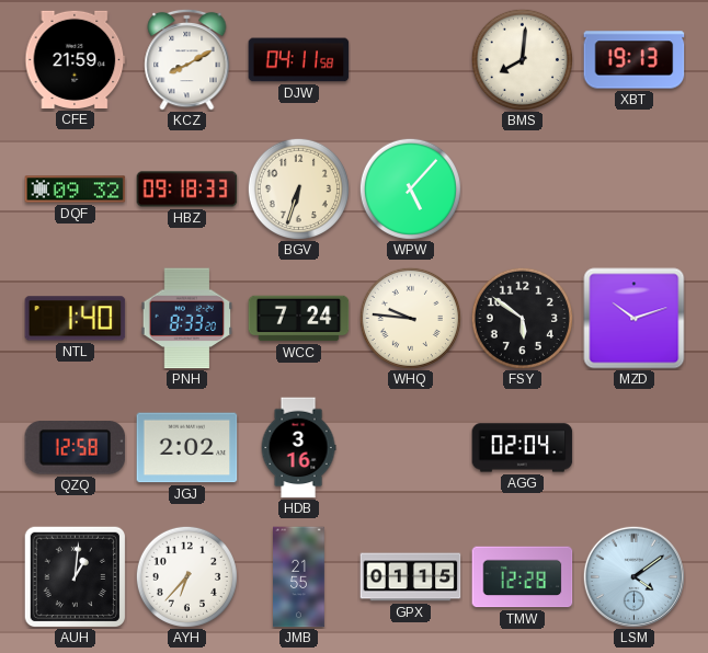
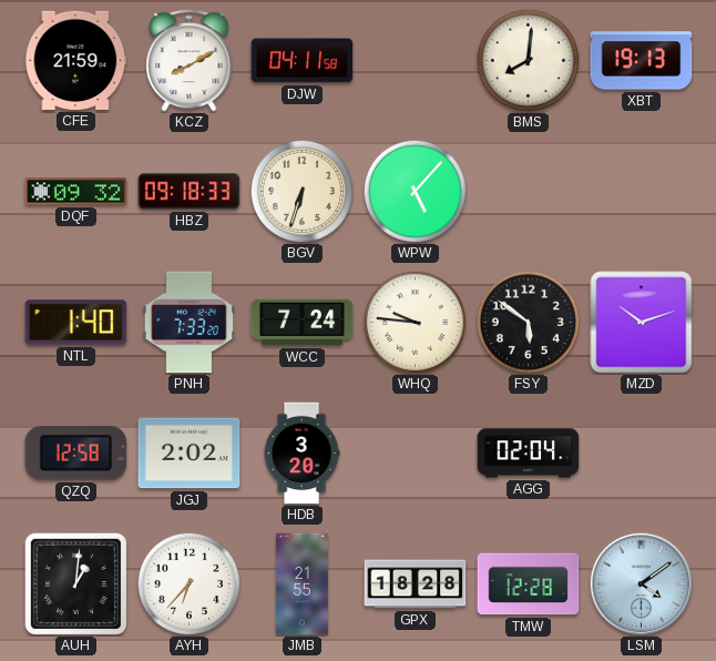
PNH: 8:33 -> 7:33
HDB: 3:16 -> 3:20
GPX: 01:15 -> 18:28
